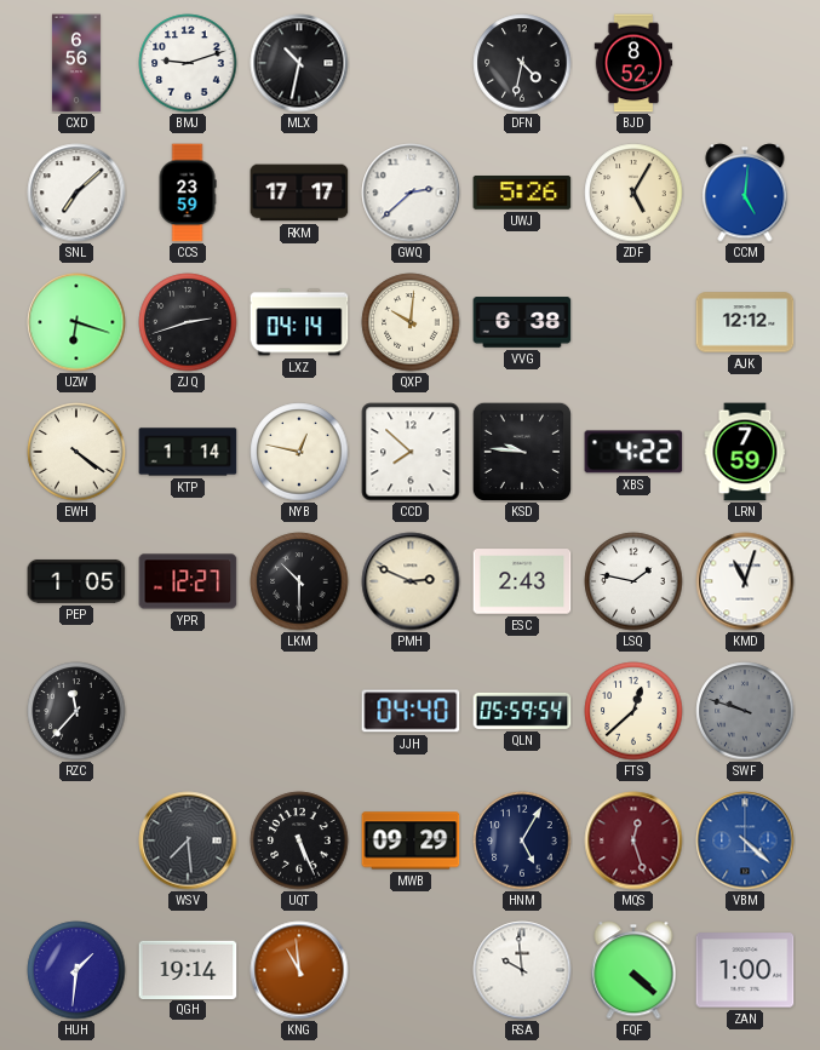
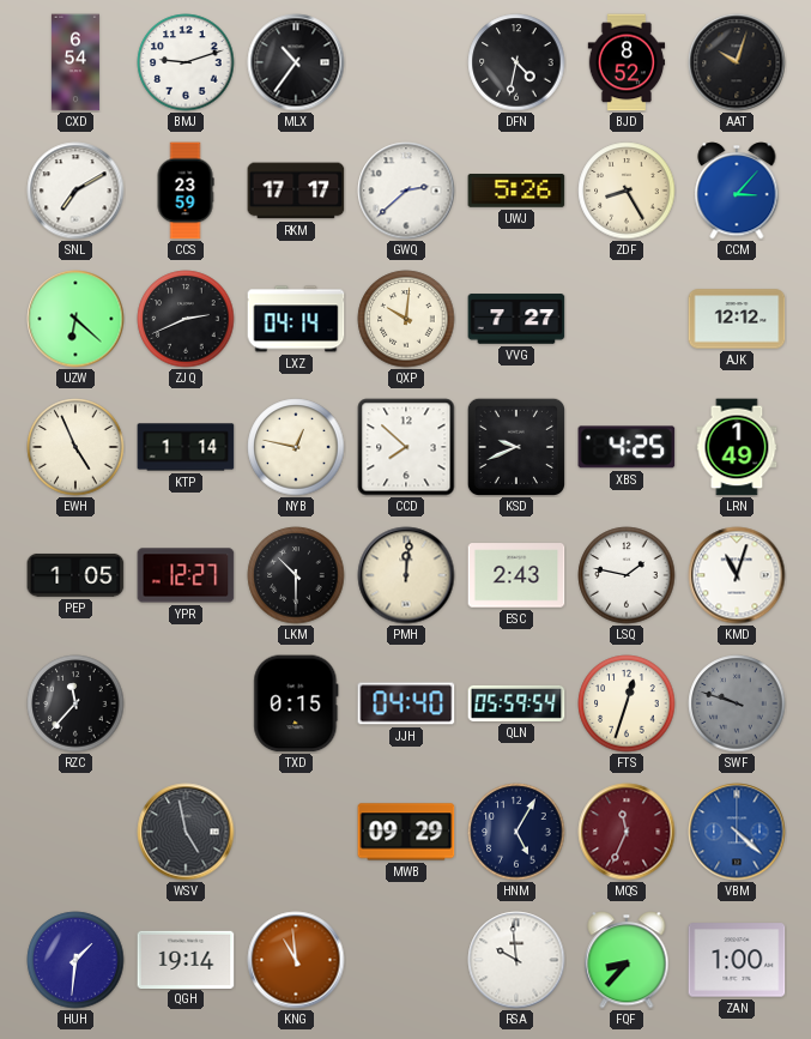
CXD: 6:56 -> 6:54
MLX: 10:32 -> 10:36
AAT: none -> 10:03
SNL: 7:08 -> 7:10
ZDF: 5:05 -> 8:25
CCM: 5:01 -> 3:07
UZW: 6:18 -> 6:22
ZJQ: 2:42 -> 2:41
VVG: 6:38 -> 7:27
EWH: 4:21 -> 4:56
KSD: 9:46 -> 9:41
XBS: 4:22 -> 4:25
LRN: 7:59 -> 1:49
PMH: 2:49 -> 12:01
TXD: none -> 0:15
FTS: 12:38 -> 12:33
WSV: 7:29 -> 4:58
UQT: 5:26 -> none
MQS: 12:27 -> 11:34
FQF: 4:22 -> 8:37
